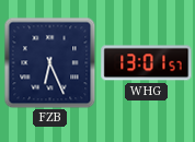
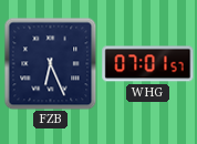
WHG: 13:01 -> 07:01
